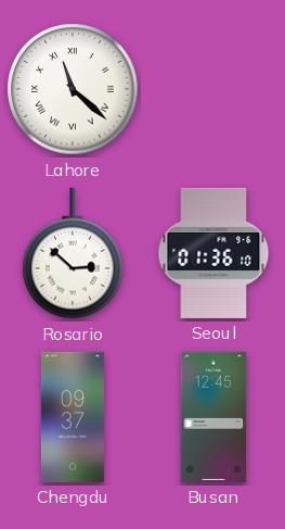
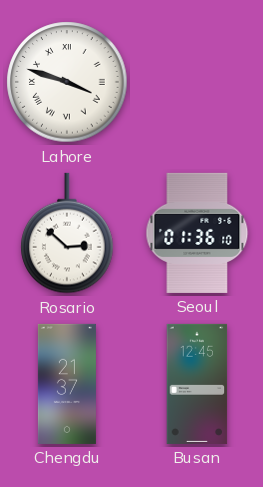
Lahore: 11:22 -> 3:48
Chengdu: 09:37 -> 21:37
